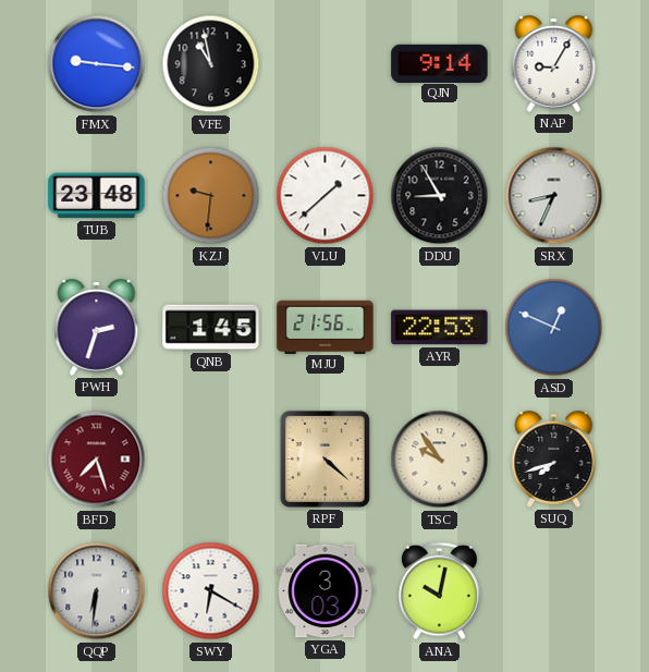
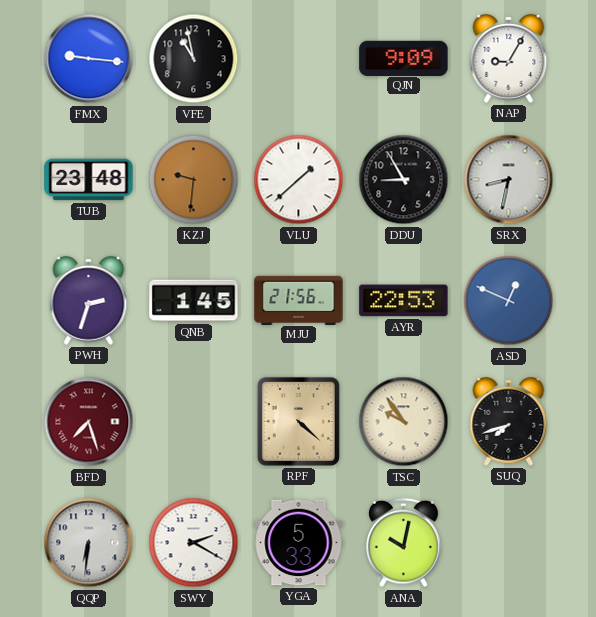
QJN: 9:14 -> 9:09
SRX: 8:34 -> 8:32
SWY: 6:20 -> 2:20
YGA: 3:03 -> 5:33
